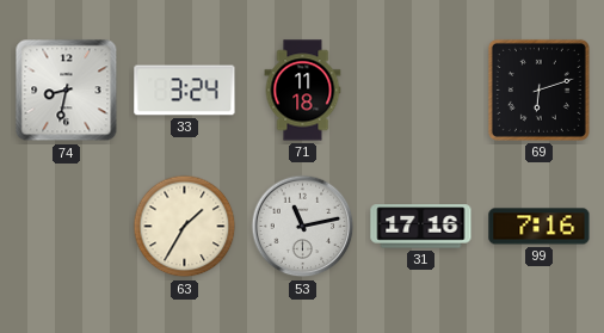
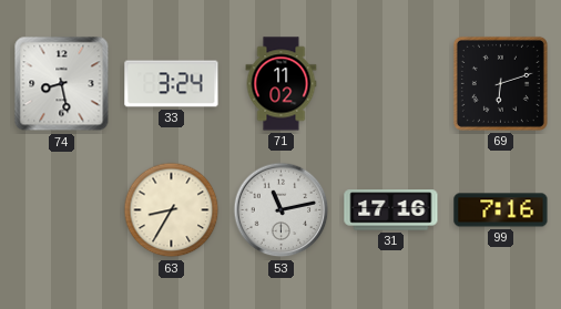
74: 8:32 -> 8:28
71: 11:18 -> 11:02
63: 1:35 -> 8:35
